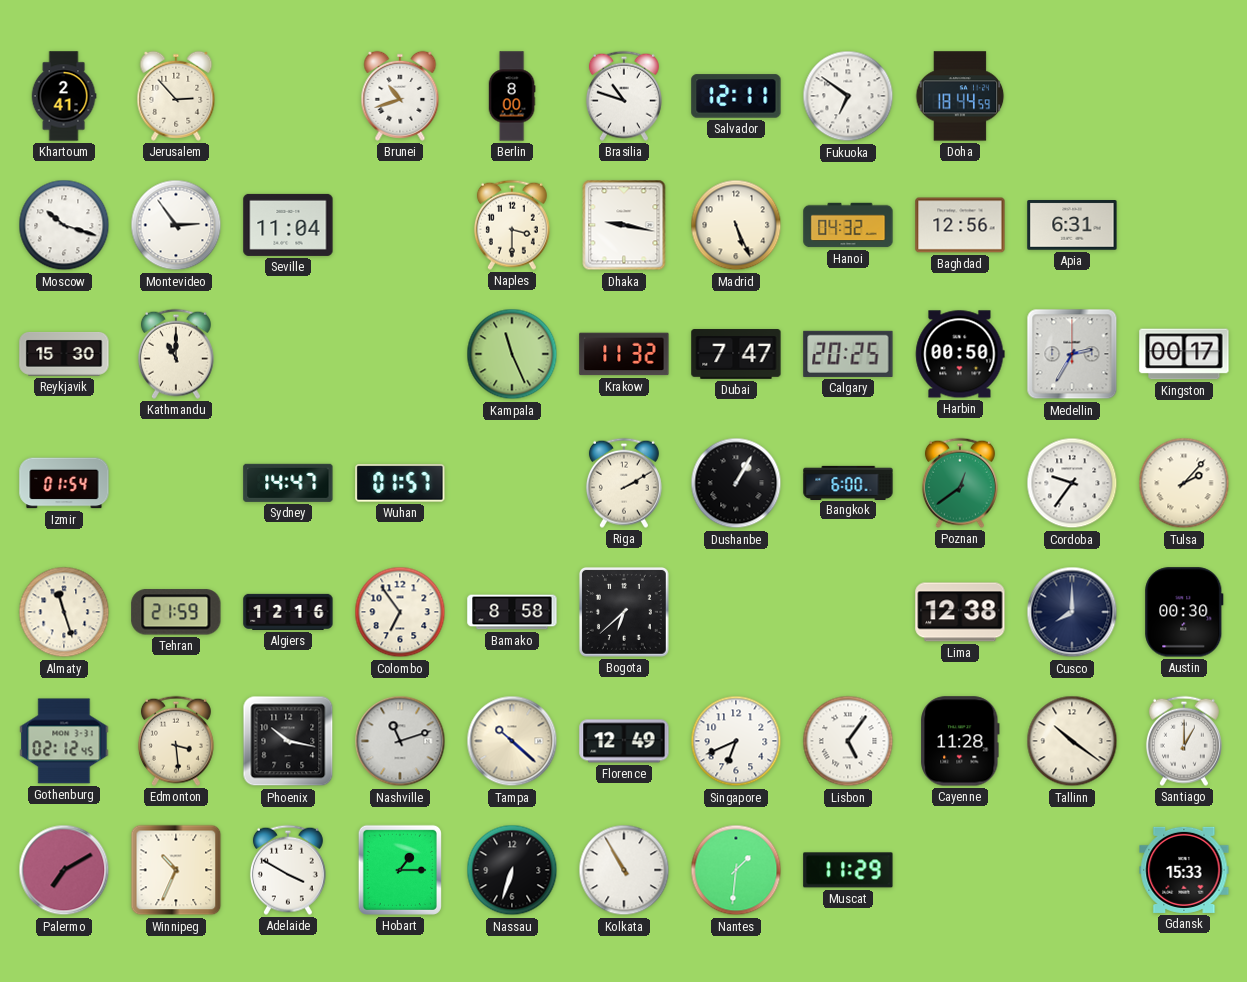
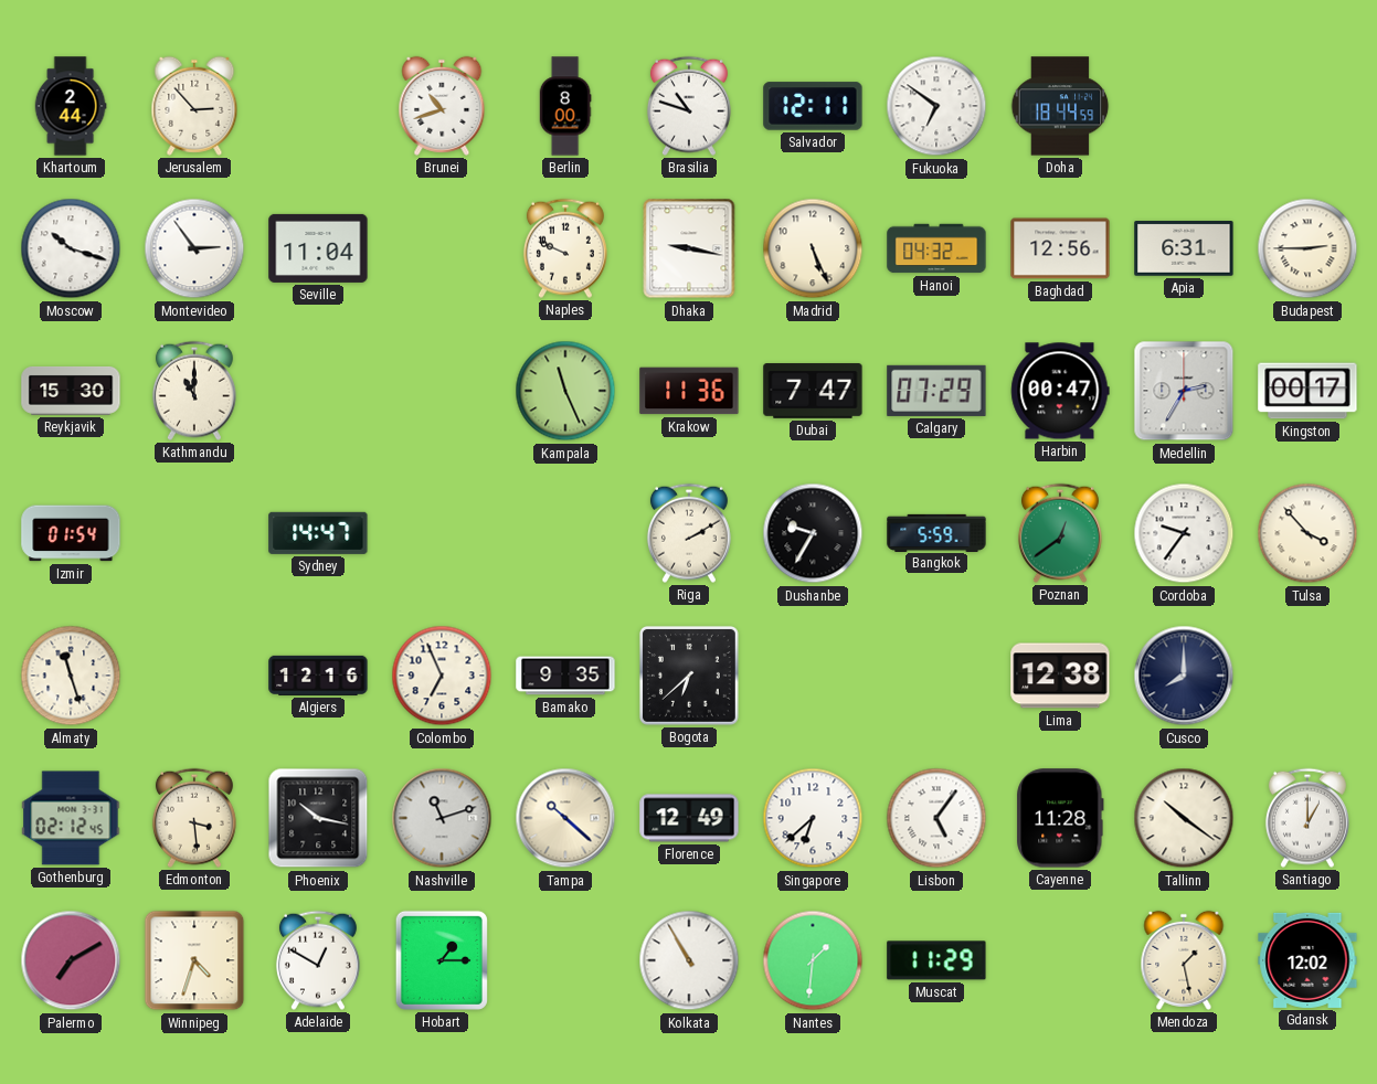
Khartoum: 2:41 -> 2:44
Naples: 3:30 -> 9:49
Budapest: none -> 2:45
Krakow: 11:32 -> 11:36
Calgary: 20:25 -> 07:29
Harbin: 00:50 -> 00:47
Wuhan: 01:57 -> none
Dushanbe: 1:05 -> 9:35
Bangkok: 6:00 -> 5:59
Tulsa: 2:07 -> 3:53
Tehran: 21:59 -> none
Colombo: 6:54 -> 6:56
Bamako: 8:58 -> 9:35
Austin: 00:30 -> none
Singapore: 6:41 -> 6:38
Winnipeg: 10:34 -> 4:33
Adelaide: 3:50 -> 12:50
Nassau: 6:33 -> none
Mendoza: none -> 1:28
Gdansk: 15:33 -> 12:02
